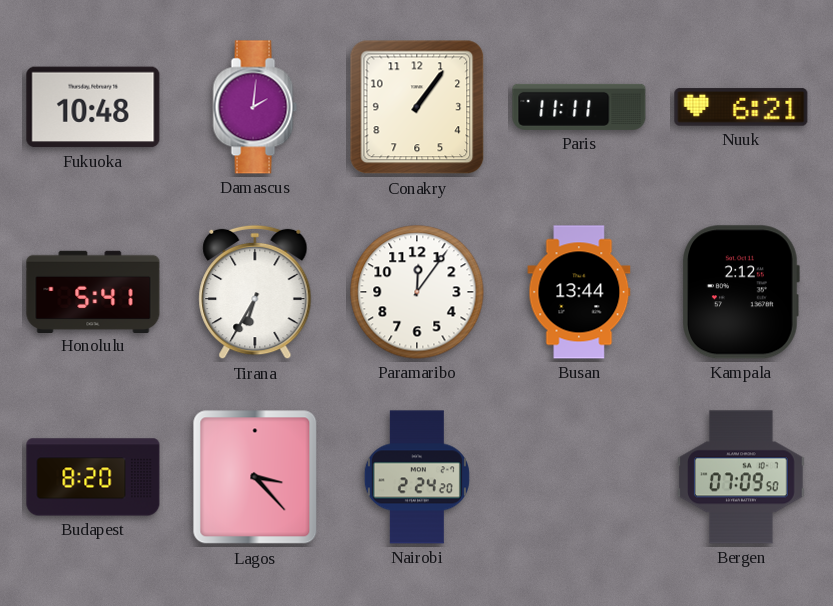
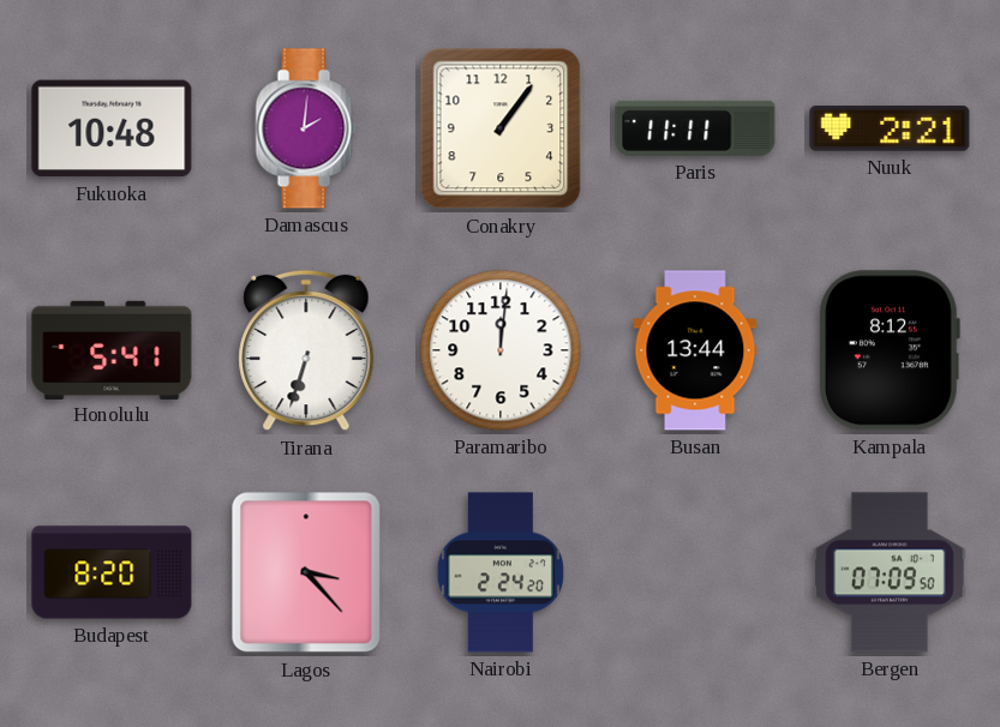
Nuuk: 6:21 -> 2:21
Tirana: 6:35 -> 6:33
Paramaribo: 12:06 -> 12:01
Kampala: 2:12 -> 8:12
